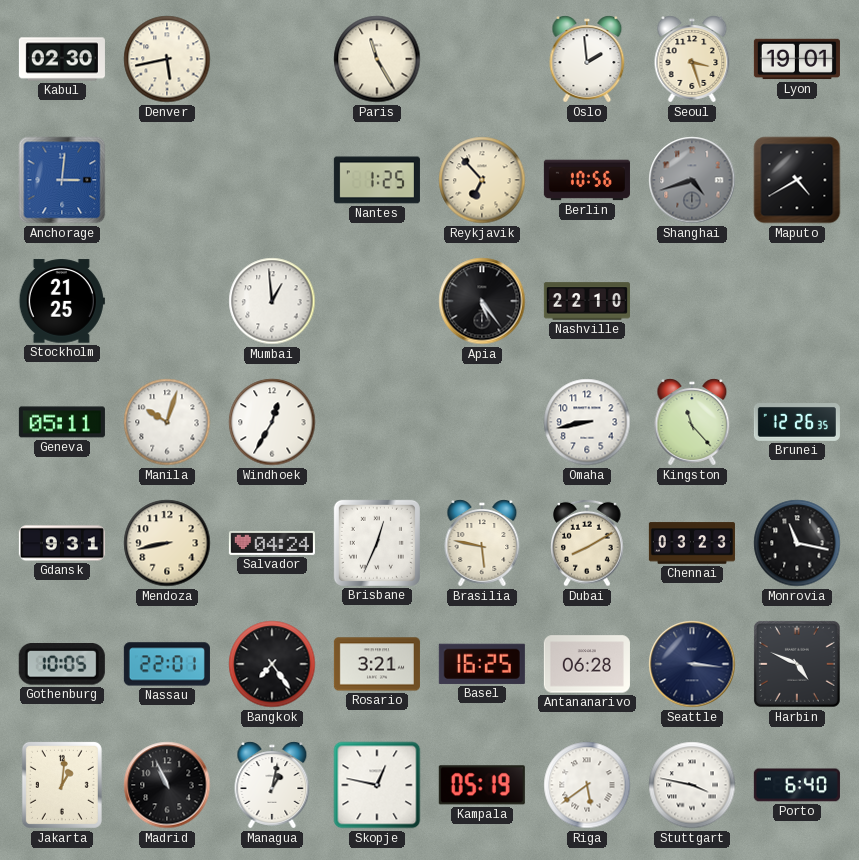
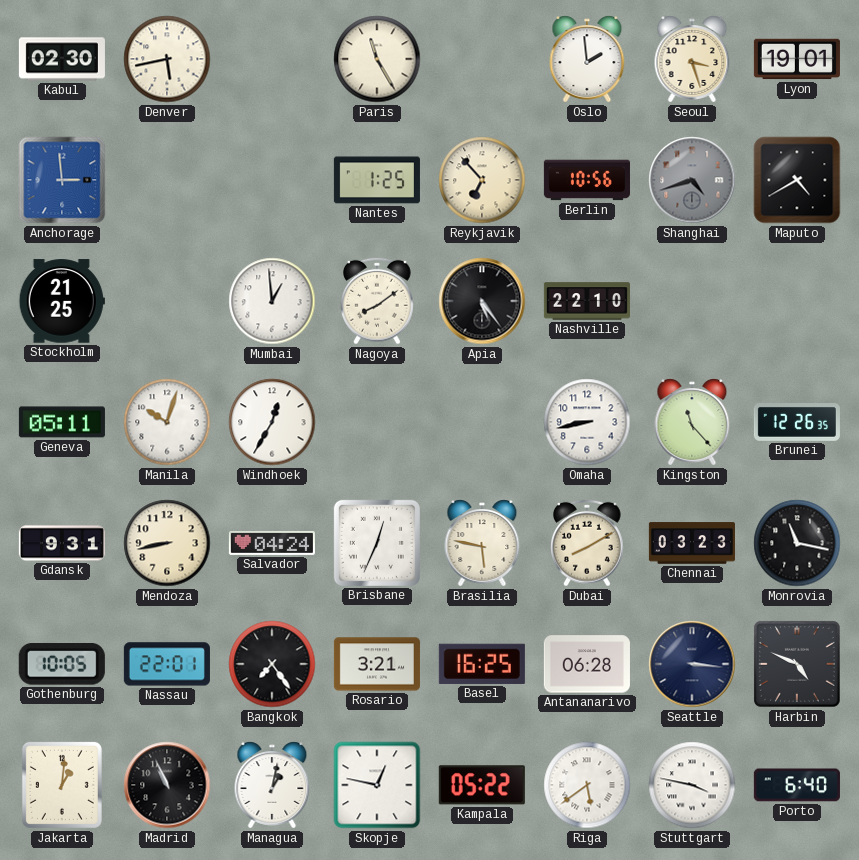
Anchorage: 3:01 -> 2:59
Nagoya: none -> 8:09
Kampala: 05:19 -> 05:22
